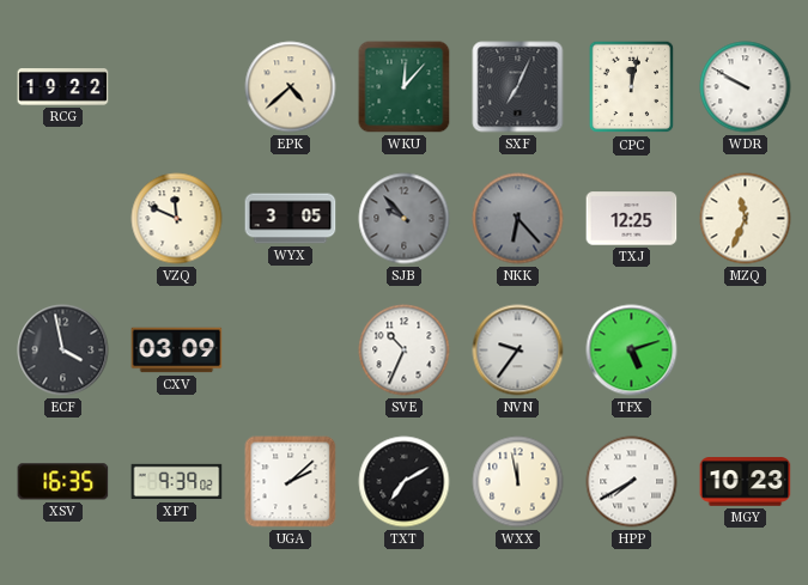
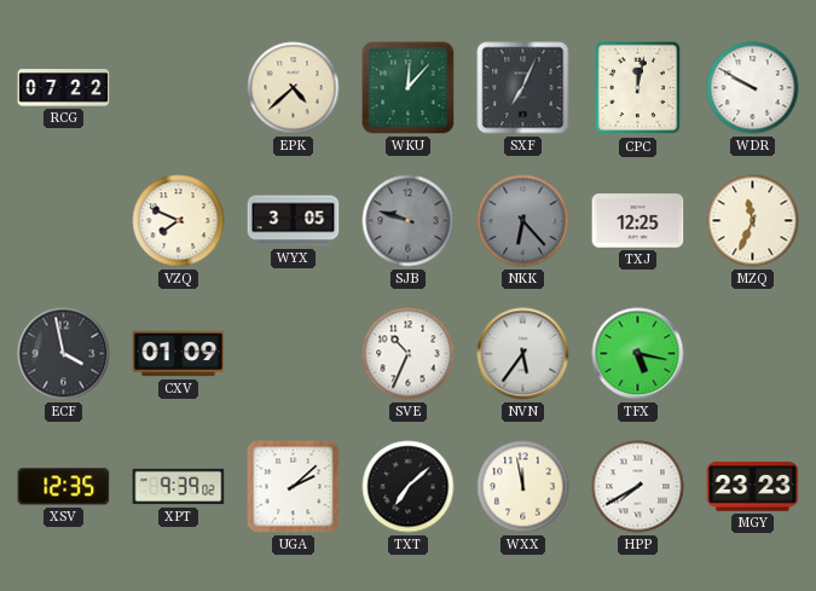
RCG: 19:22 -> 07:22
VZQ: 11:49 -> 7:49
SJB: 9:53 -> 9:48
CXV: 03:09 -> 01:09
NVN: 9:36 -> 5:36
TFX: 5:12 -> 5:17
XSV: 16:35 -> 12:35
TXT: 7:10 -> 7:08
MGY: 10:23 -> 23:23
